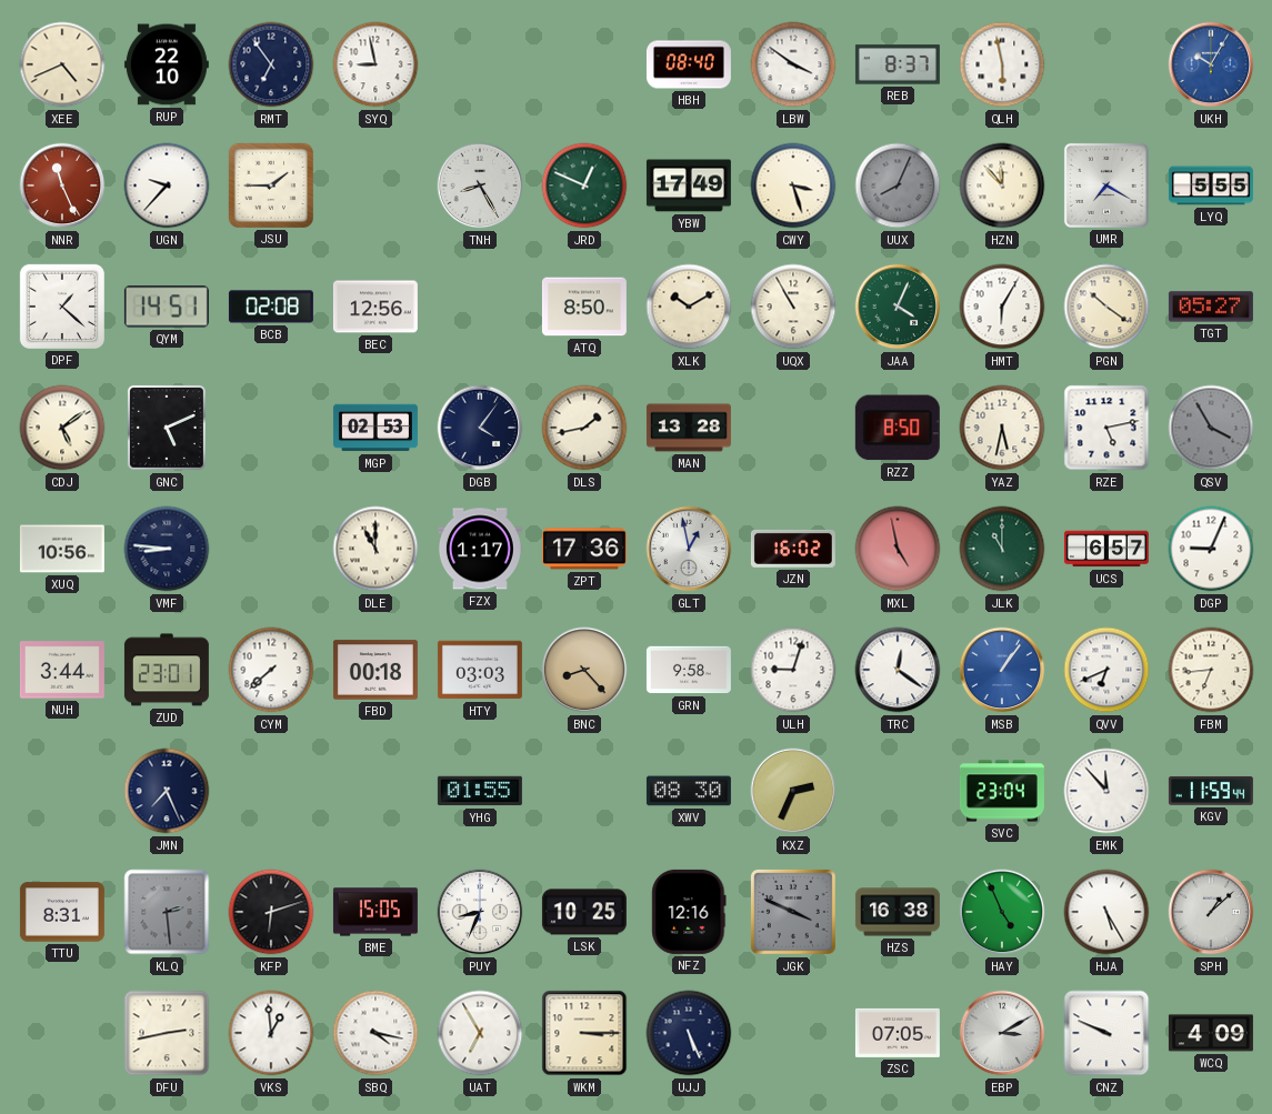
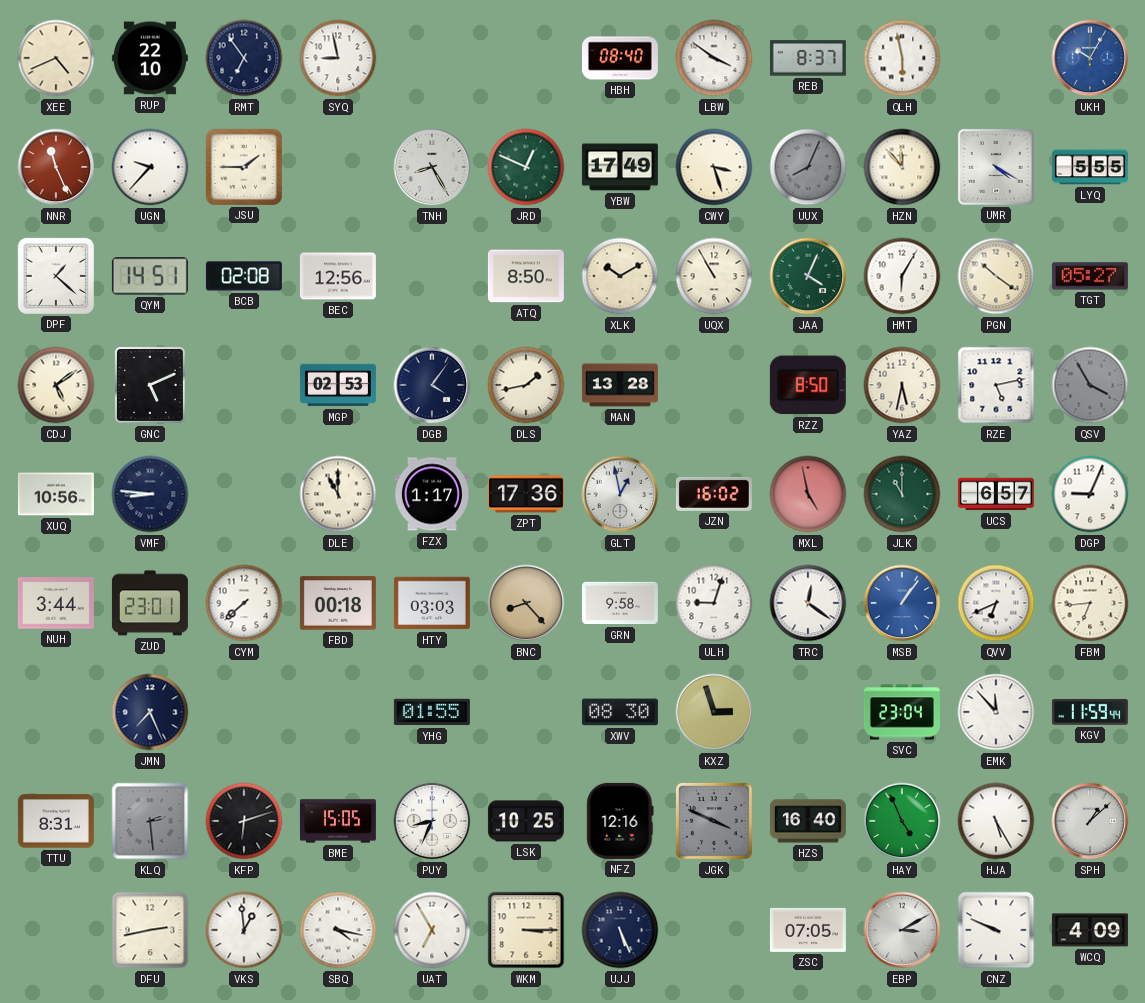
UMR: 7:20 -> 4:20
KXZ: 2:34 -> 2:57
HZS: 16:38 -> 16:40
